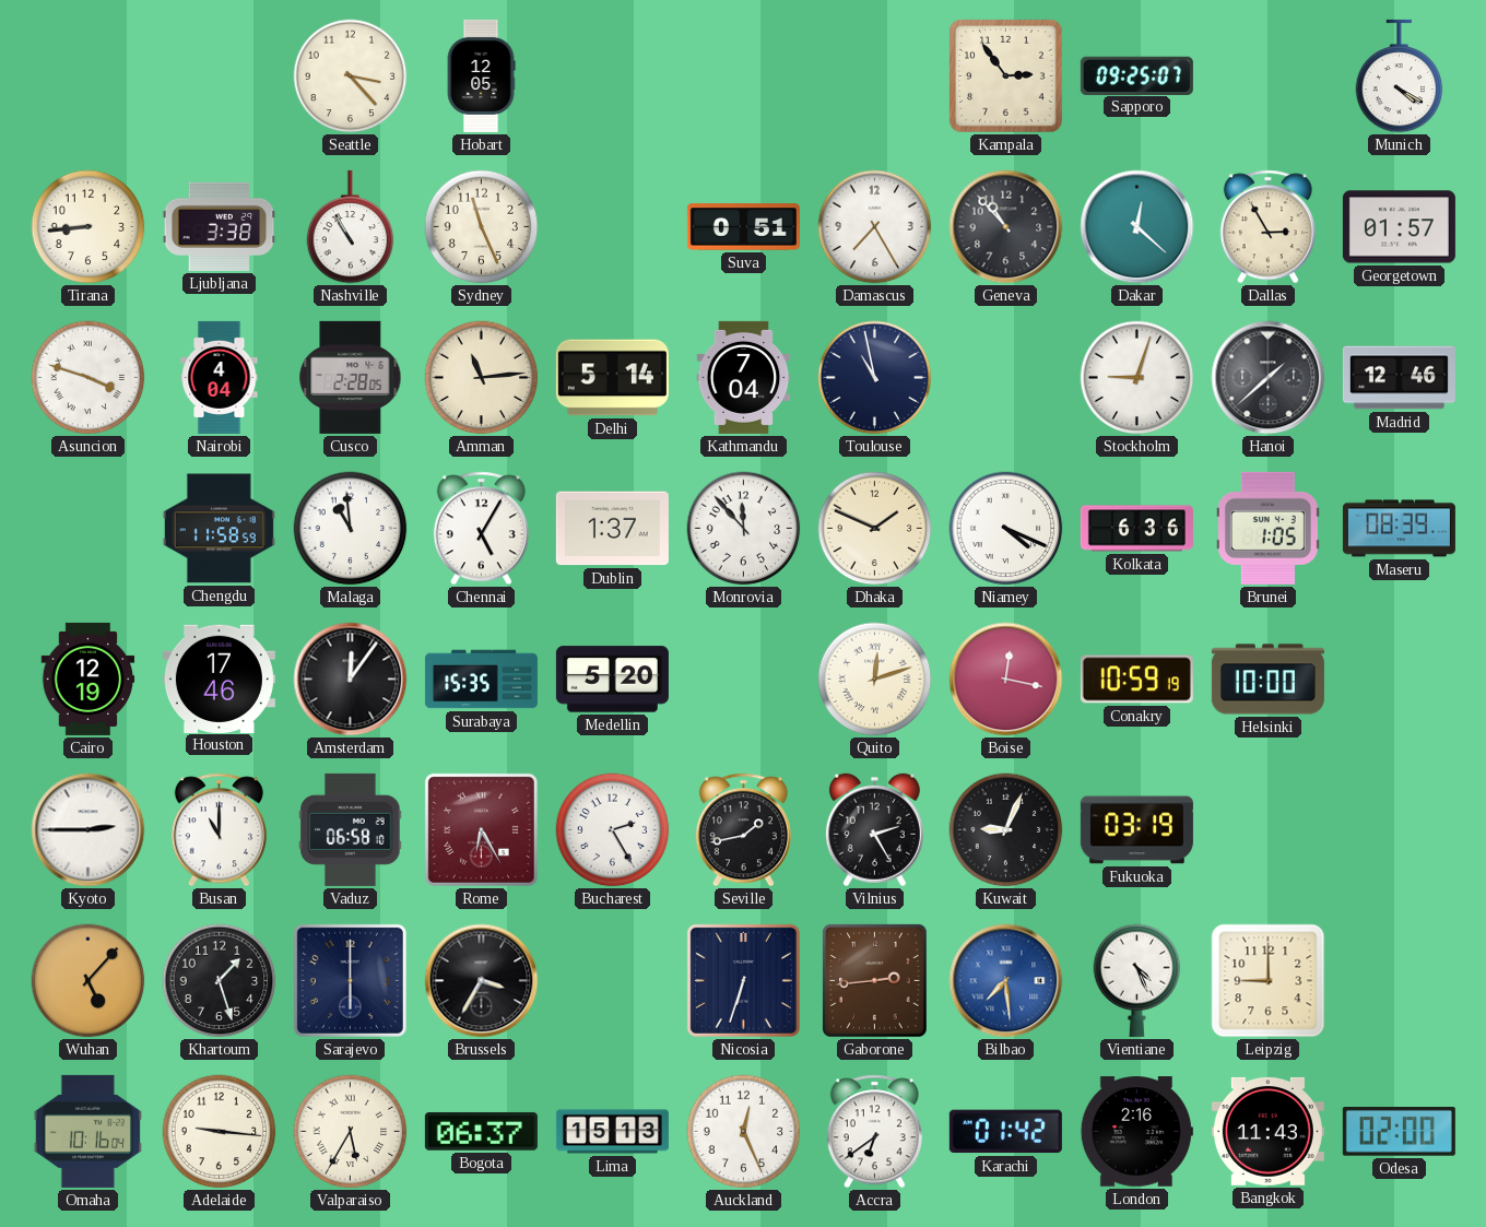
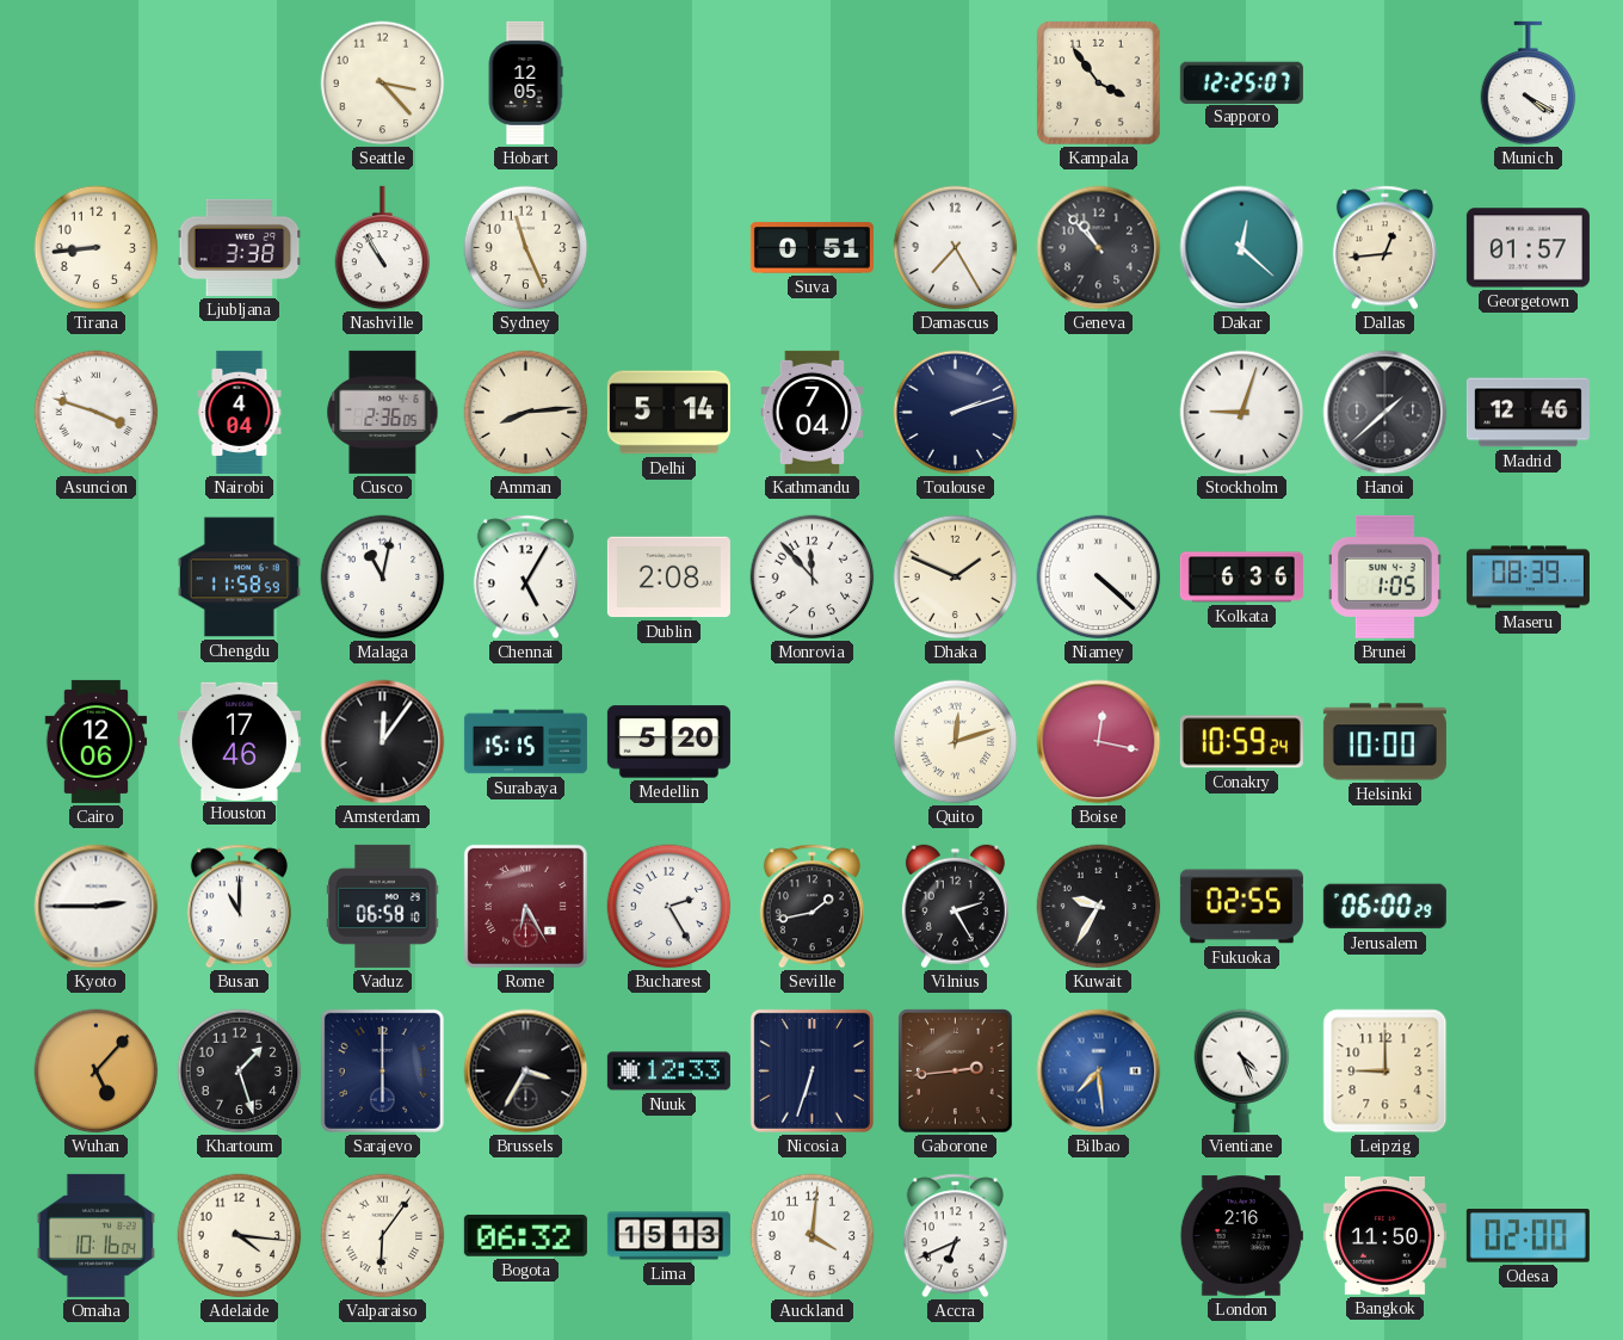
Kampala: 2:54 -> 3:54
Sapporo: 09:25 -> 12:25
Dallas: 2:55 -> 12:44
Cusco: 2:28 -> 2:36
Amman: 11:14 -> 8:14
Toulouse: 10:58 -> 2:12
Malaga: 10:59 -> 11:02
Dublin: 1:37 -> 2:08
Niamey: 4:19 -> 4:22
Cairo: 12:19 -> 12:06
Surabaya: 15:35 -> 15:15
Conakry: 10:59:19 -> 10:59:24
Kuwait: 9:04 -> 9:35
Fukuoka: 03:19 -> 02:55
Jerusalem: none -> 06:00
Nuuk: none -> 12:33
Adelaide: 9:16 -> 4:16
Valparaiso: 5:35 -> 6:06
Bogota: 06:37 -> 06:32
Auckland: 12:26 -> 4:01
Accra: 6:39 -> 6:41
Karachi: 01:42 -> none
Bangkok: 11:43 -> 11:50
